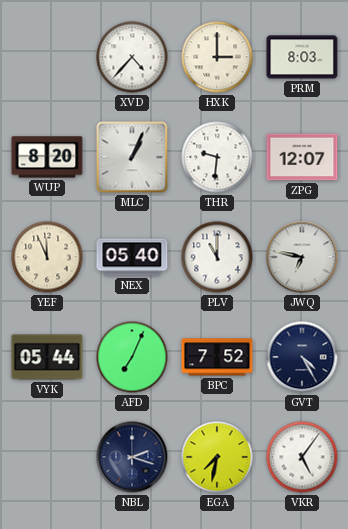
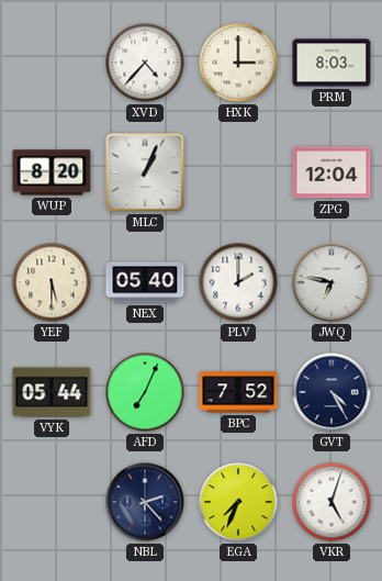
THR: 9:31 -> none
ZPG: 12:07 -> 12:04
YEF: 11:56 -> 5:30
PLV: 11:00 -> 2:00
NBL: 2:18 -> 2:23
EGA: 7:32 -> 7:34
VKR: 5:06 -> 5:03
